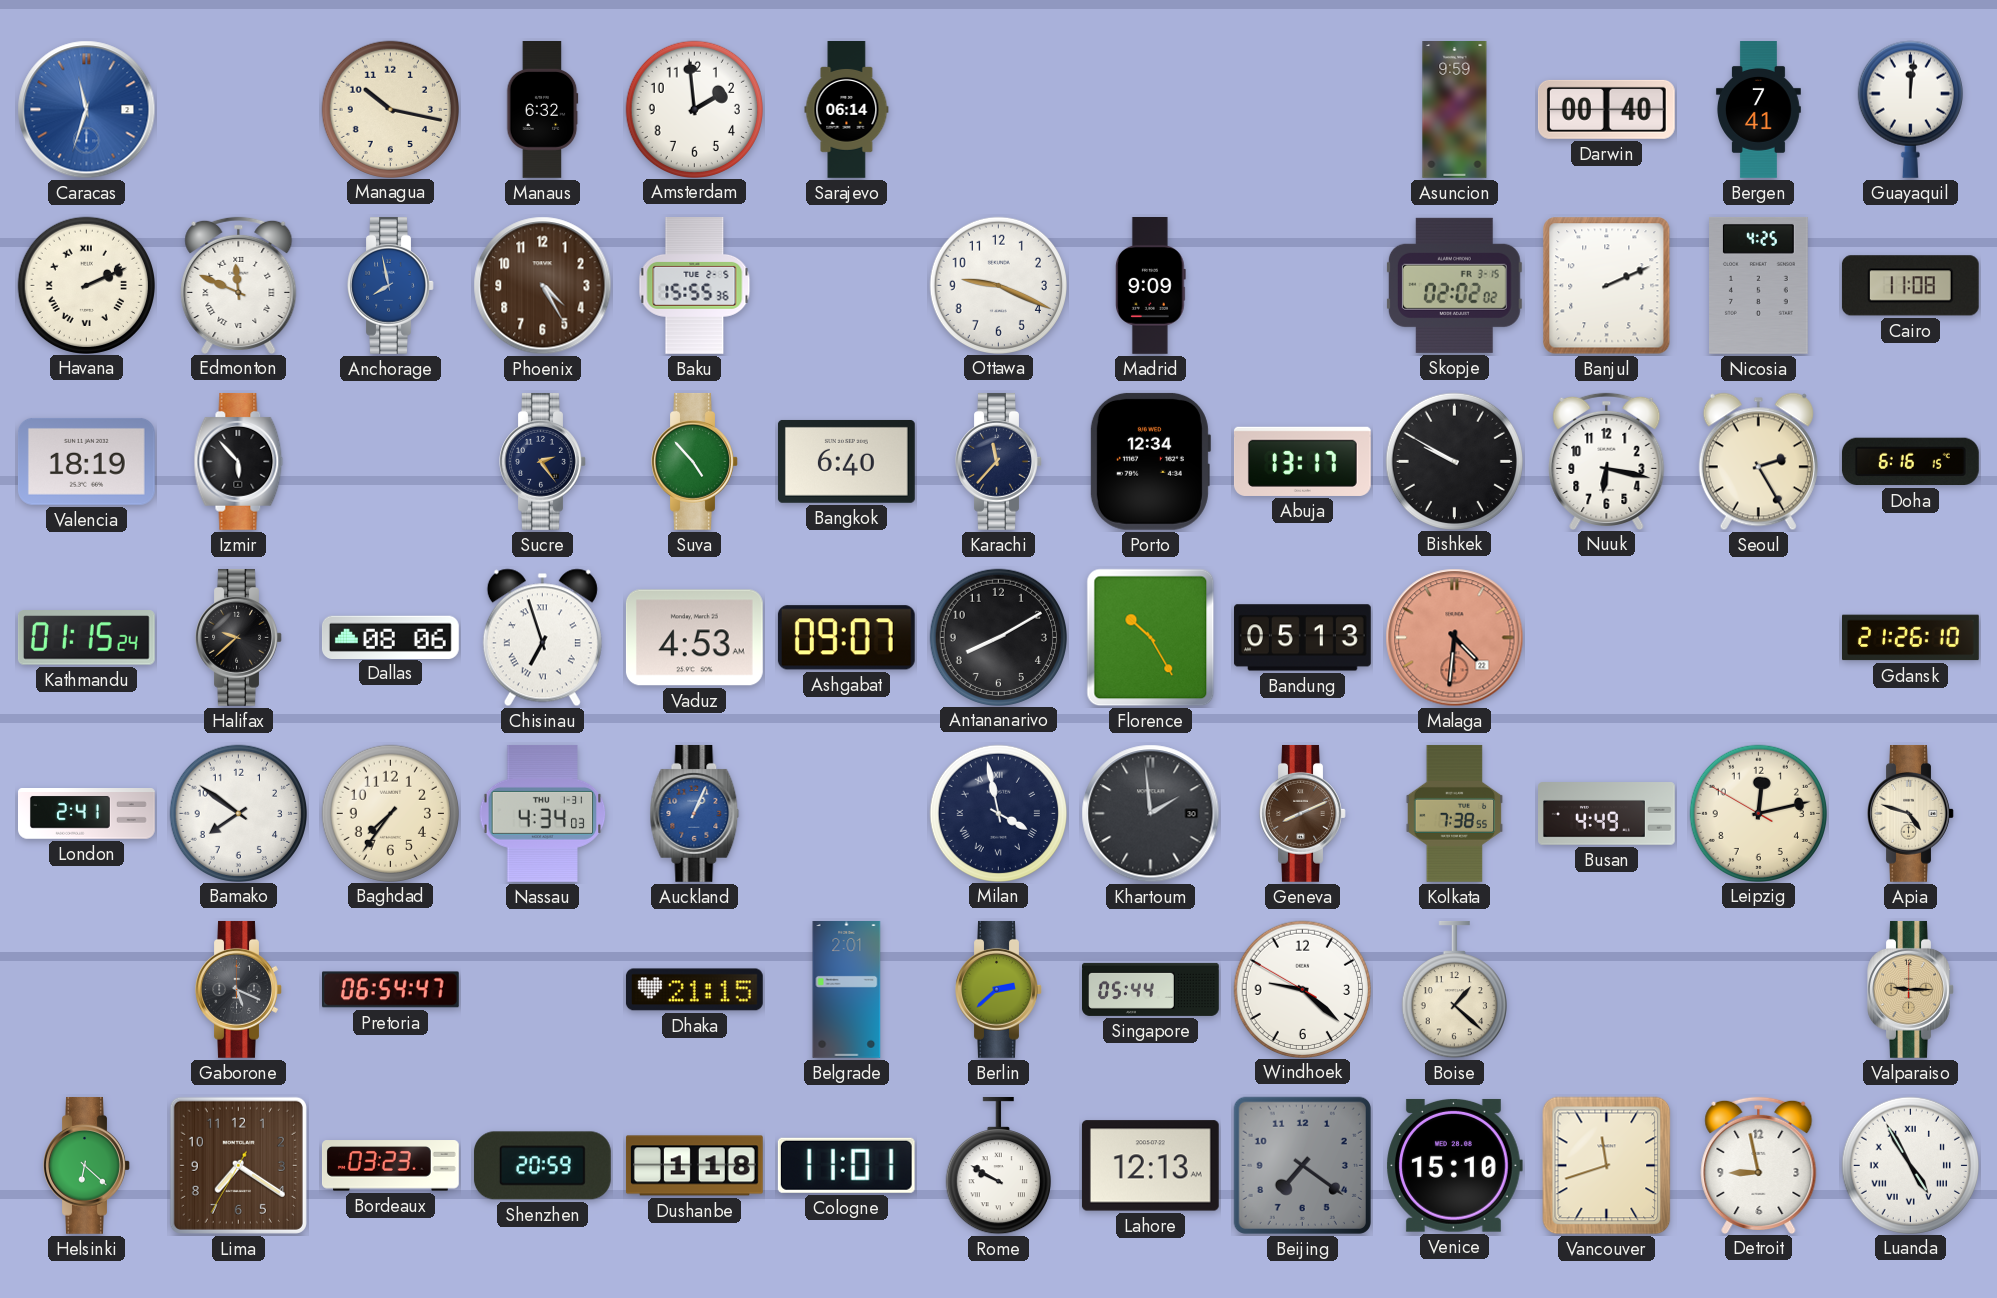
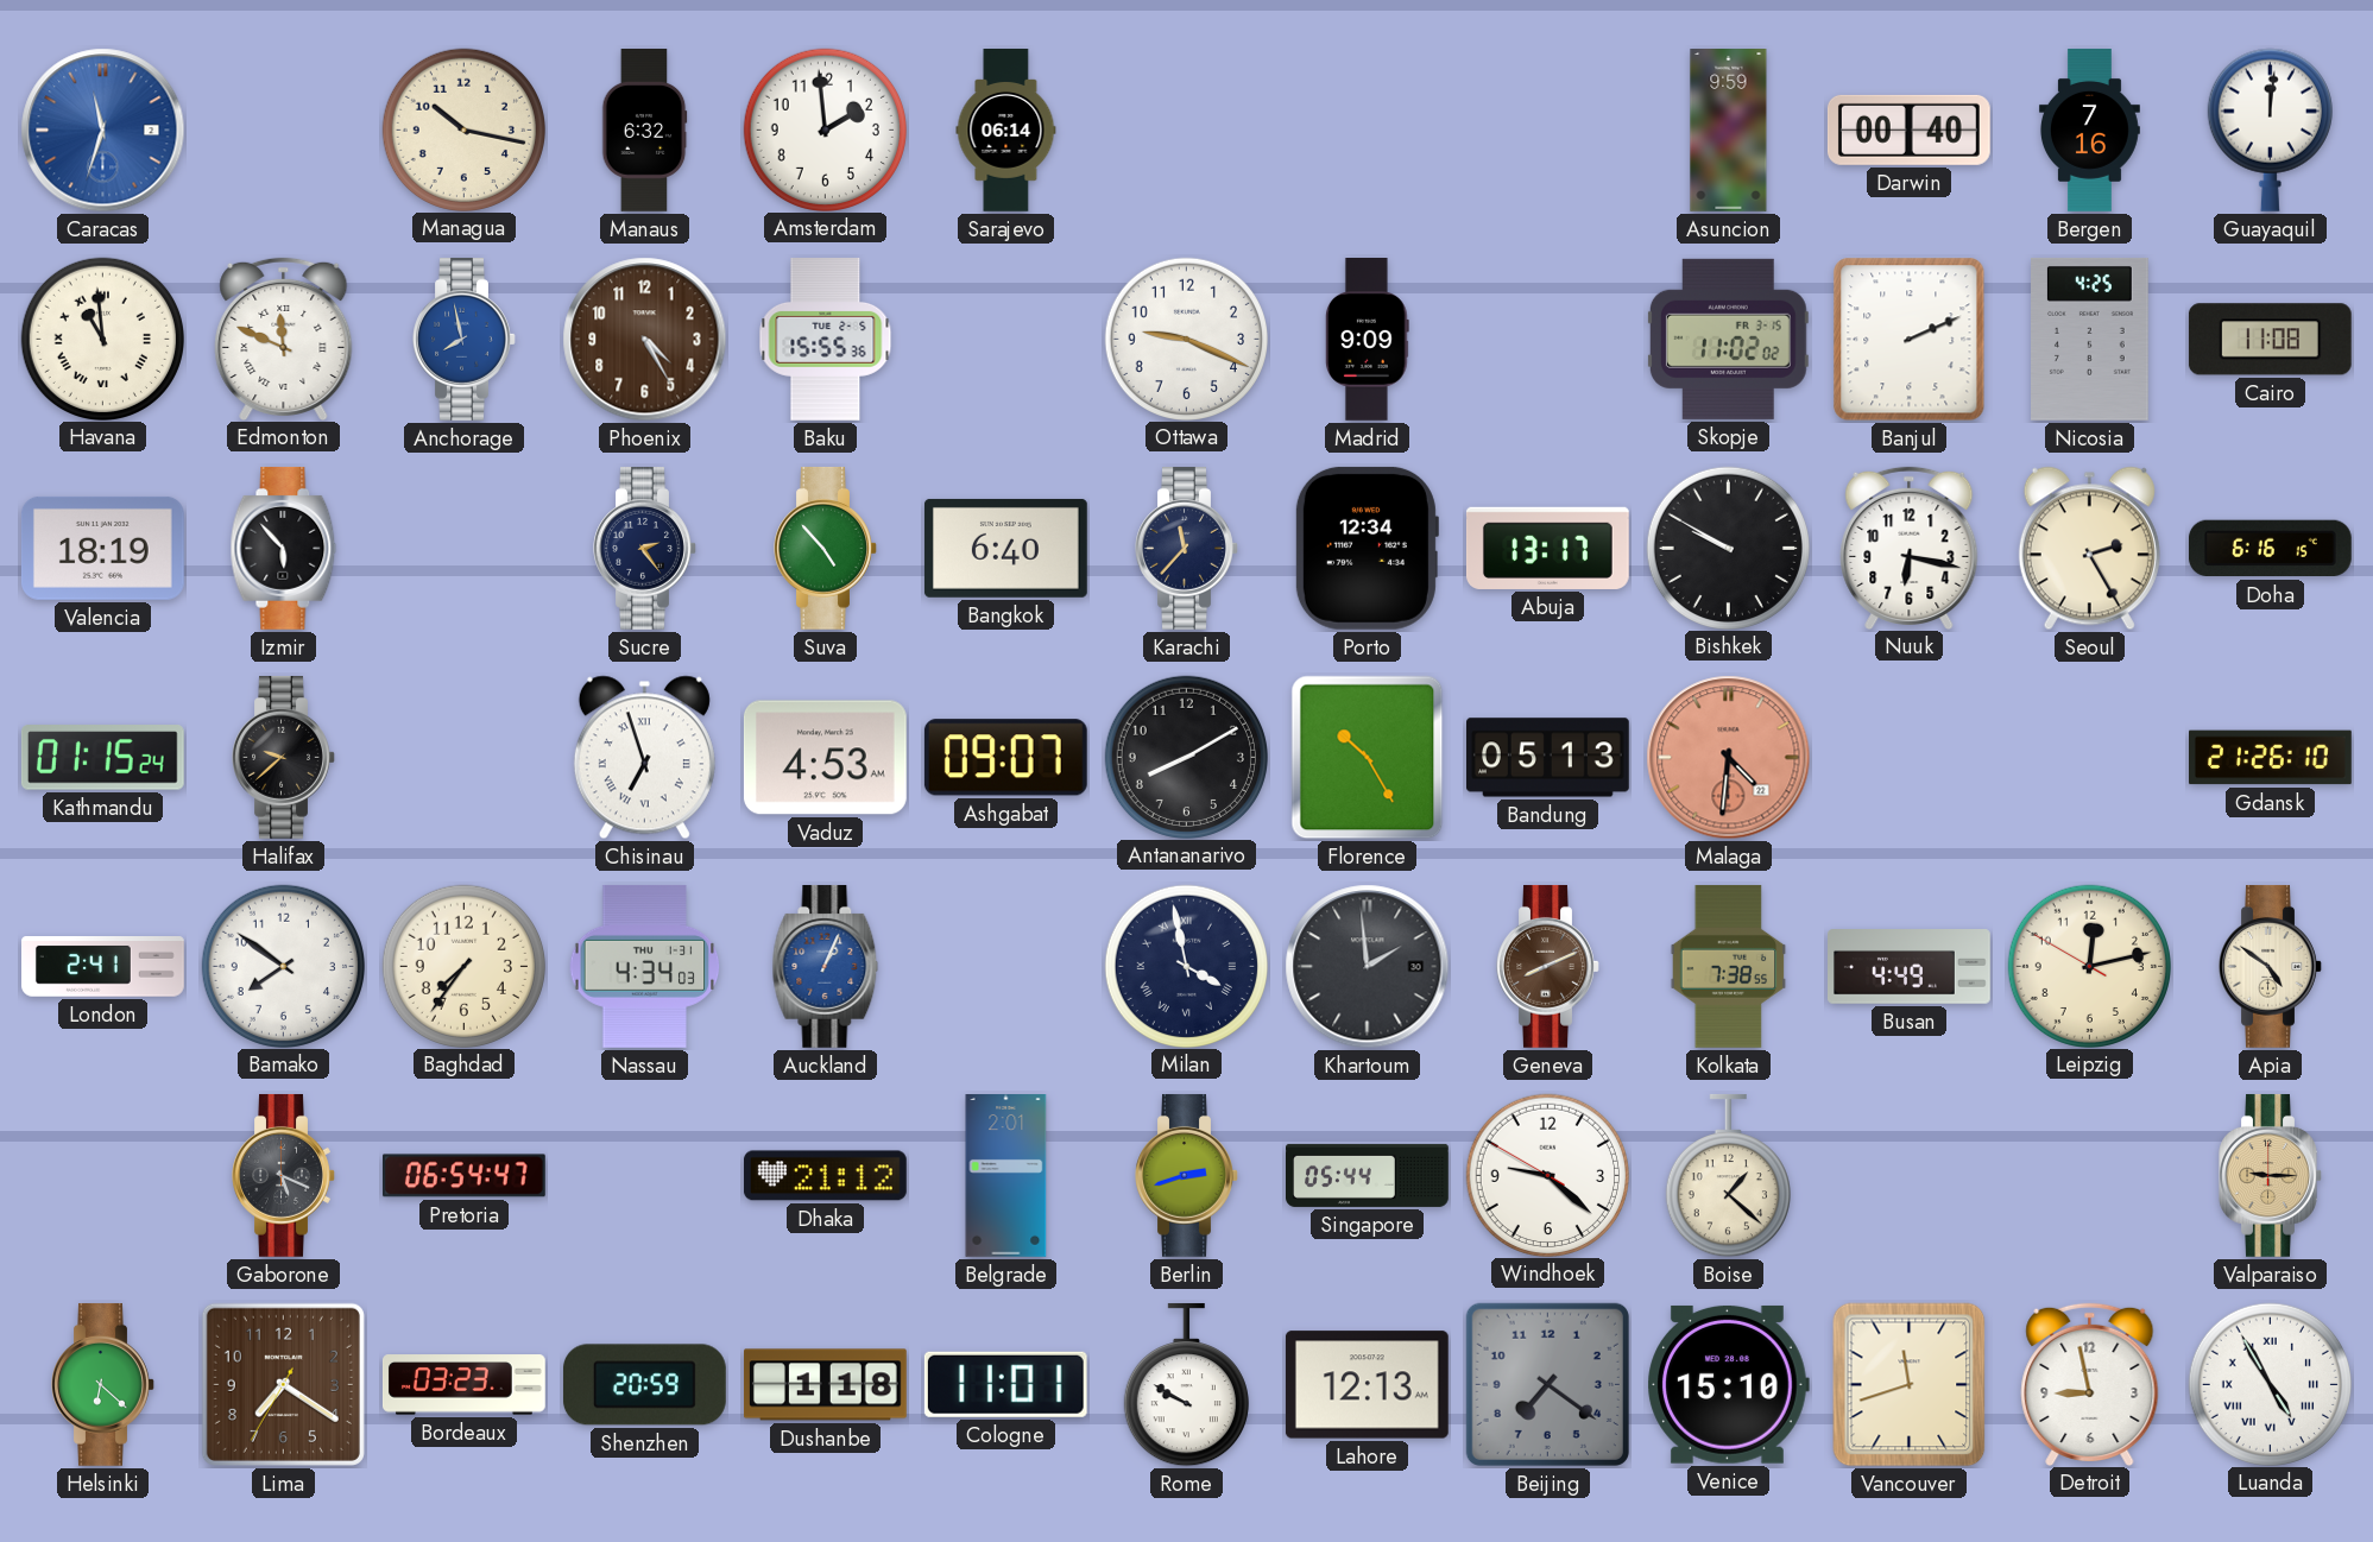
Bergen: 7:41 -> 7:16
Havana: 2:11 -> 10:59
Skopje: 02:02 -> 11:02
Dallas: 08:06 -> none
Apia: 4:48 -> 4:51
Dhaka: 21:15 -> 21:12
Berlin: 2:38 -> 2:42
